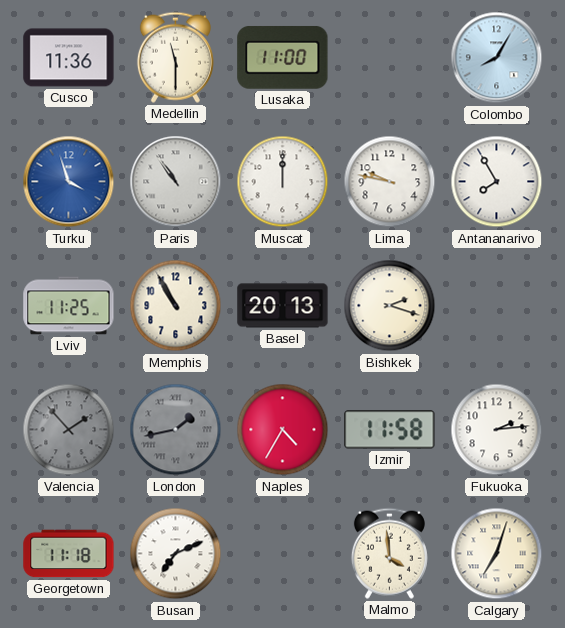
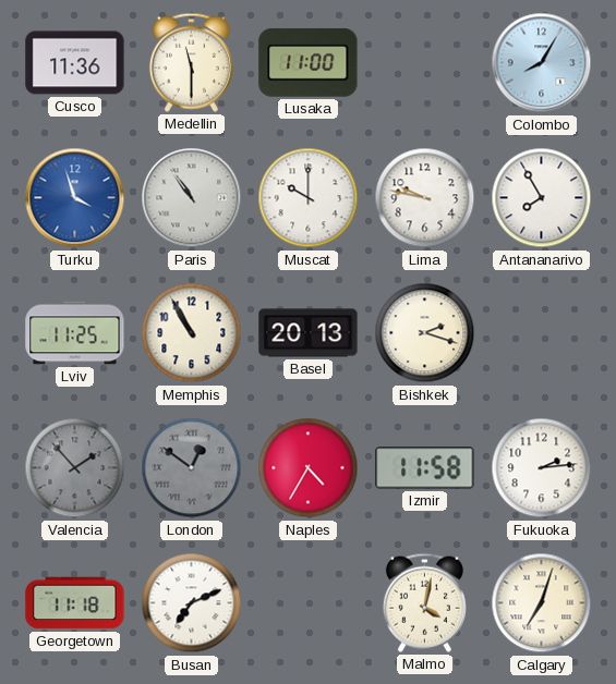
Muscat: 12:00 -> 10:00
London: 1:43 -> 12:51
Malmo: 3:59 -> 4:02
